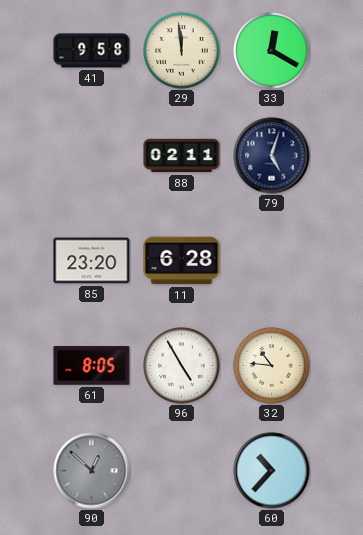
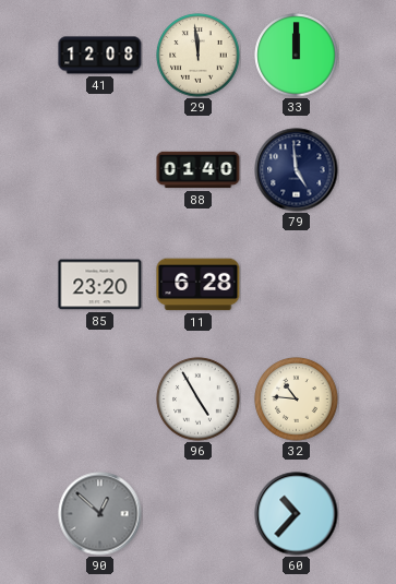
41: 9:58 -> 12:08
33: 12:20 -> 12:00
88: 02:11 -> 01:40
79: 5:03 -> 4:59
61: 8:05 -> none
